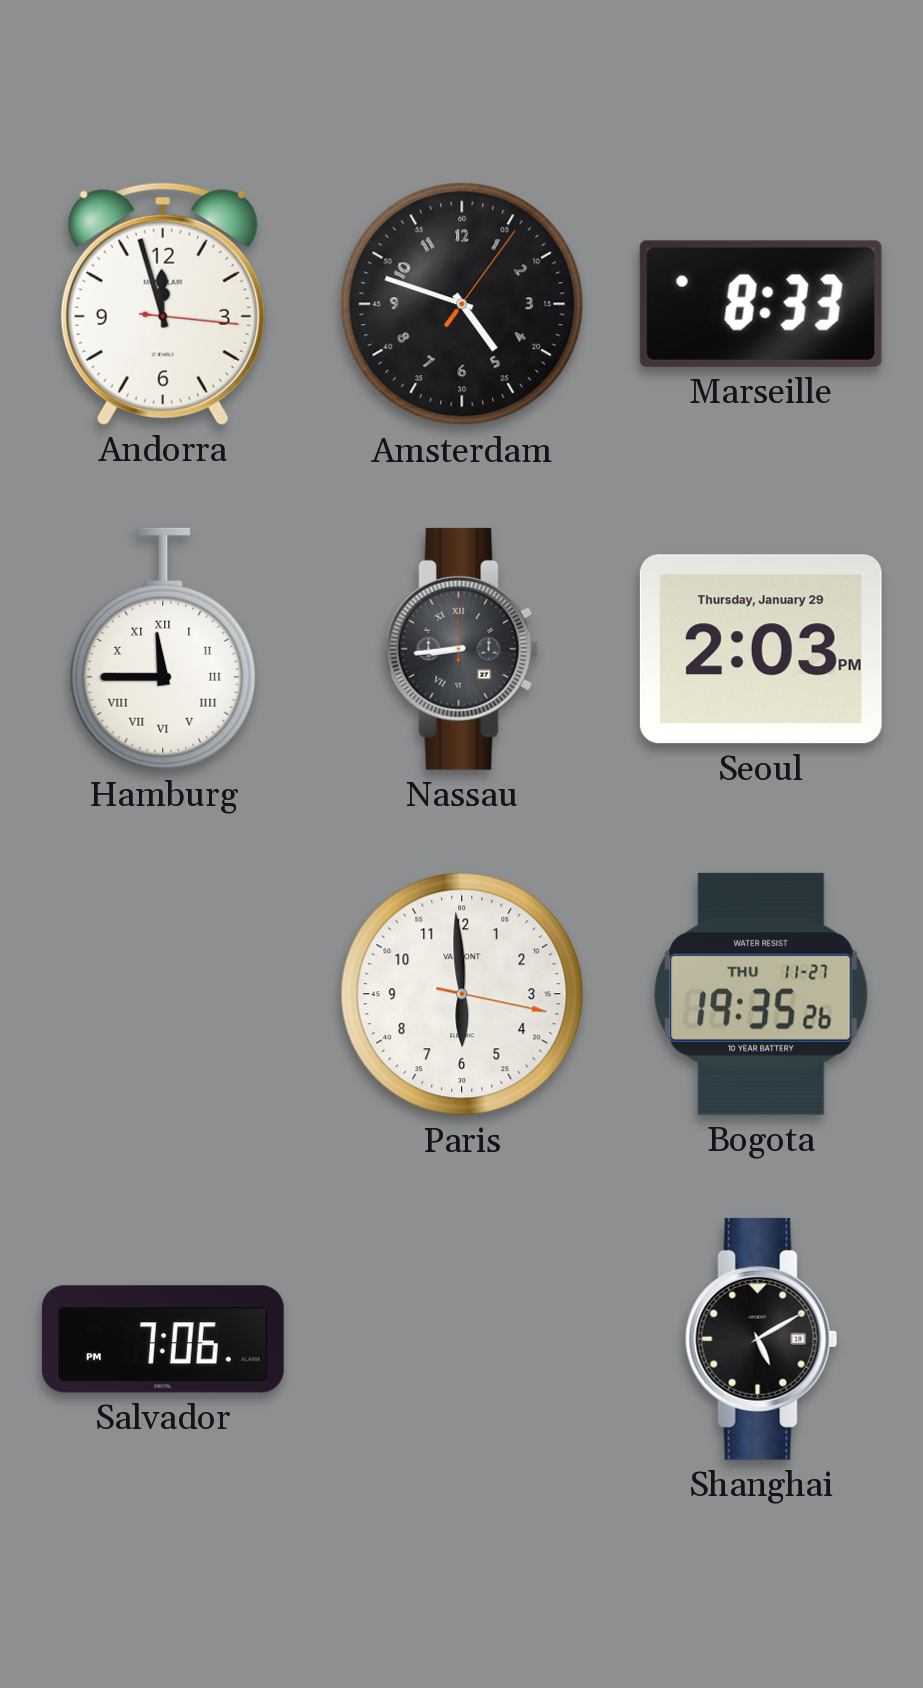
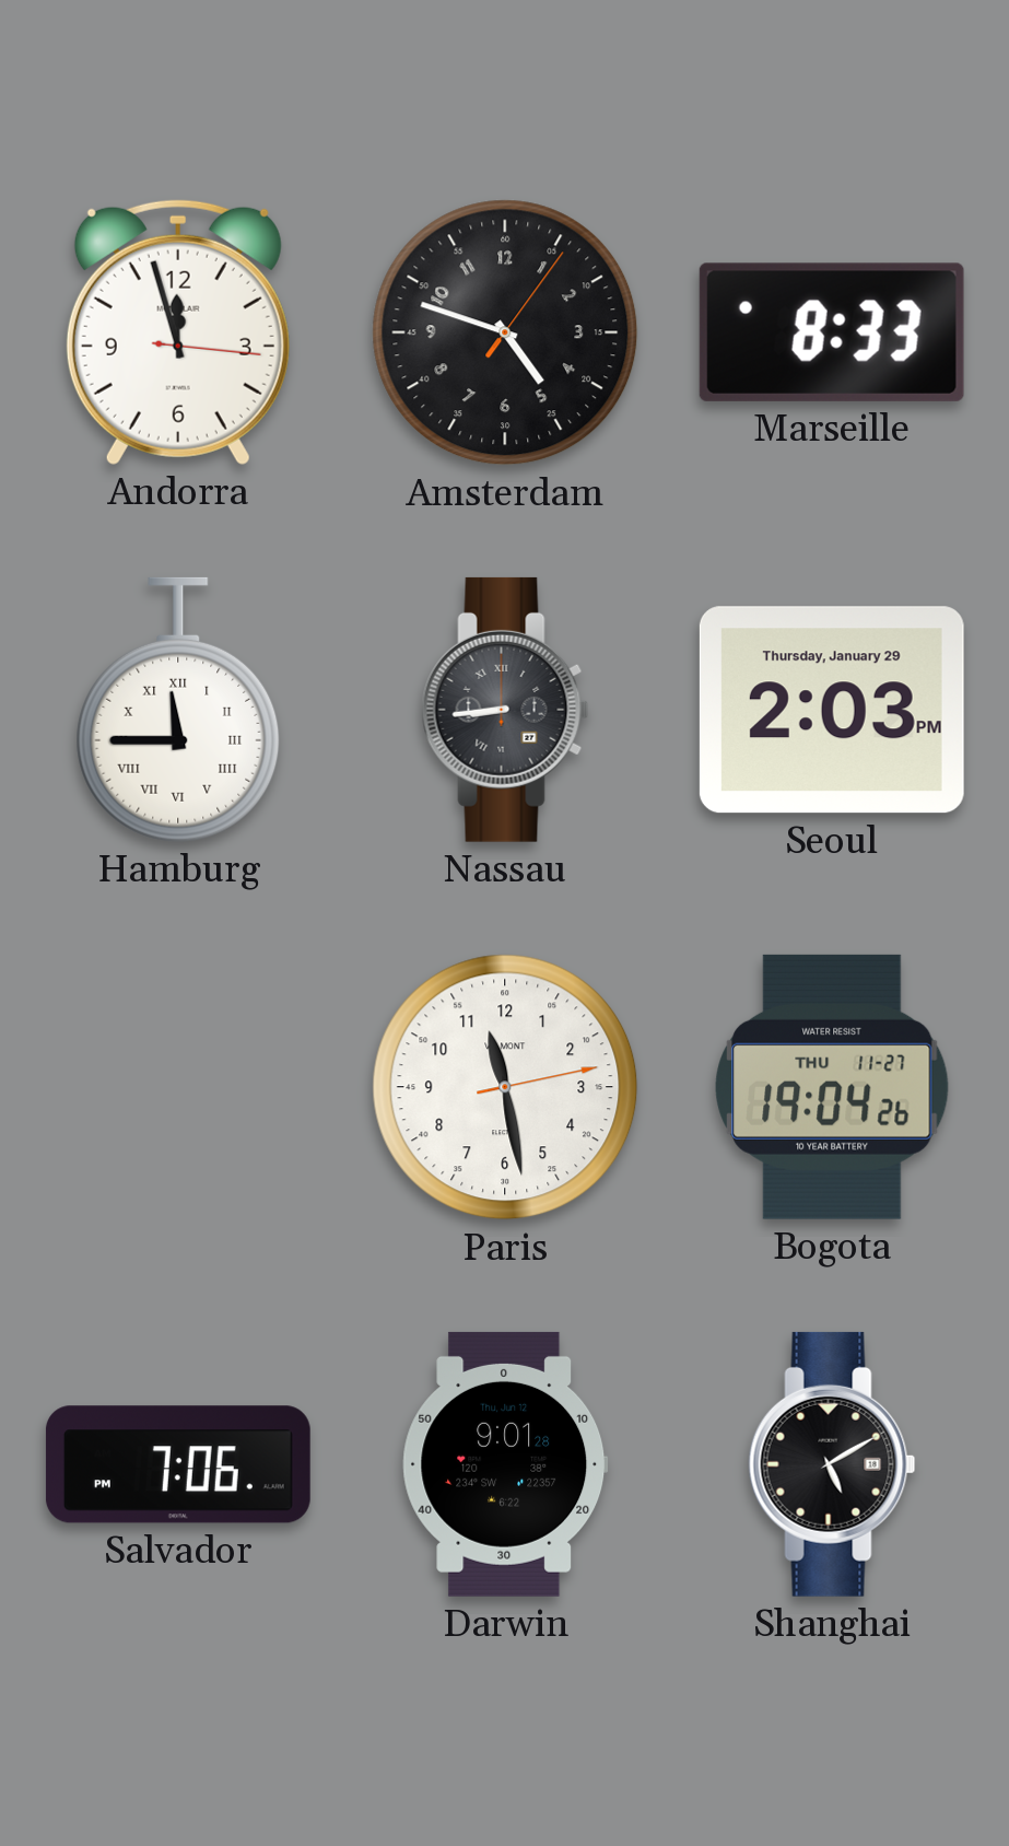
Paris: 5:59 -> 11:28
Bogota: 19:35 -> 19:04
Darwin: none -> 9:01
